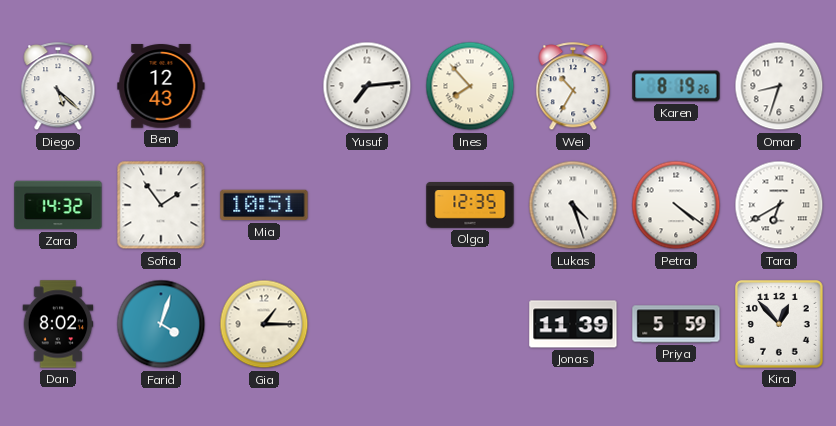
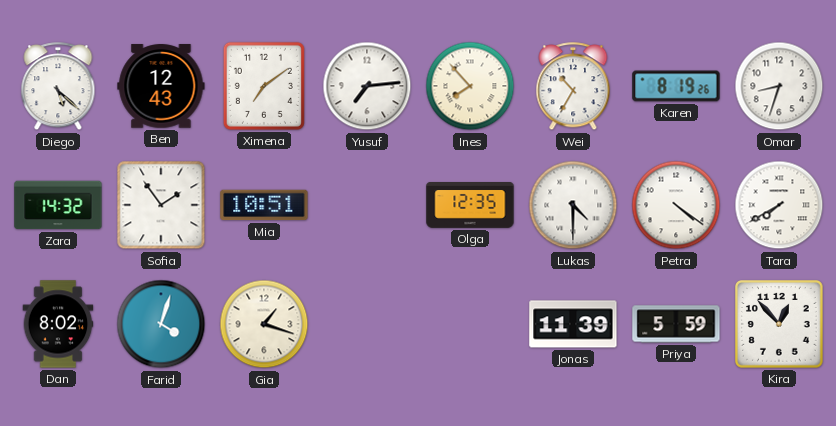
Ximena: none -> 7:09
Lukas: 4:27 -> 4:30
Tara: 6:40 -> 7:40
Gia: 1:15 -> 1:18
